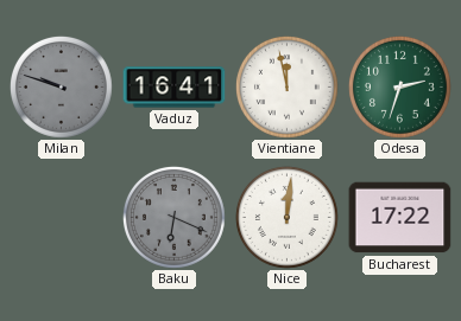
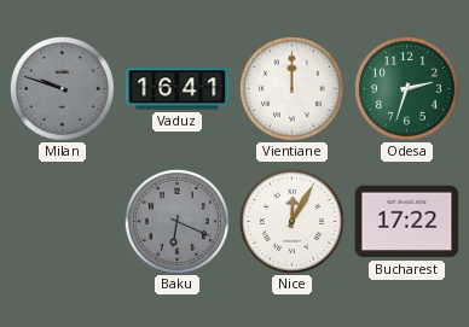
Vientiane: 11:58 -> 12:00
Nice: 12:01 -> 12:05
